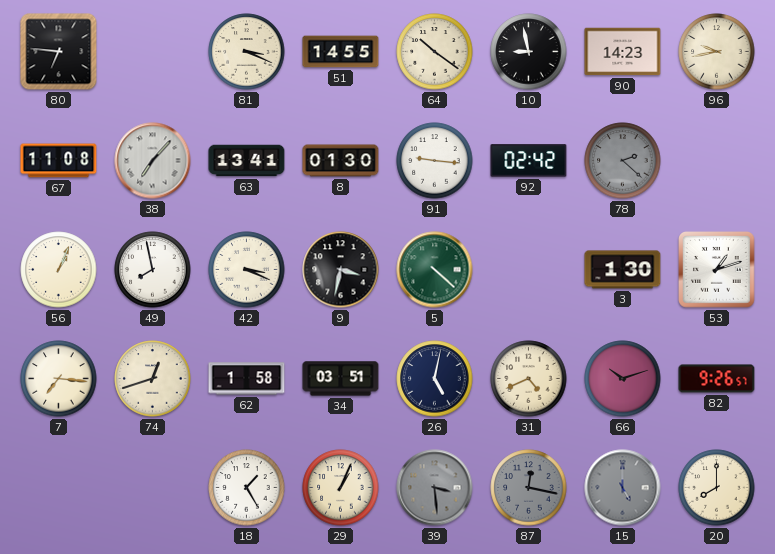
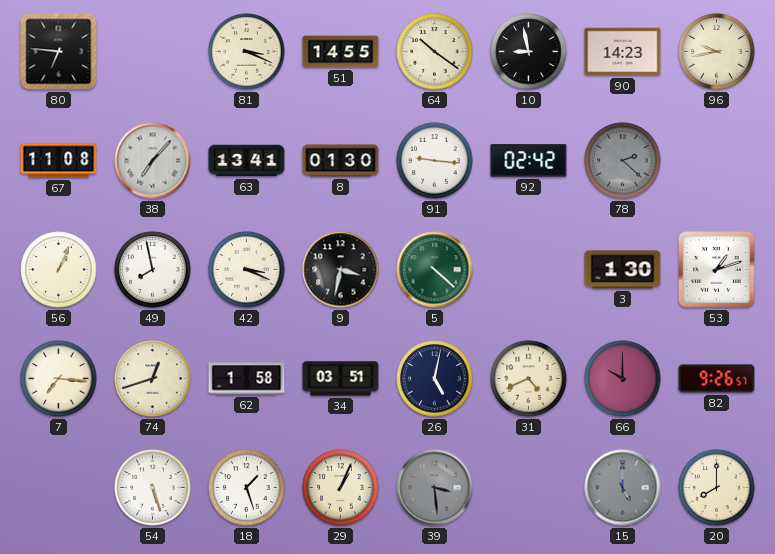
66: 10:12 -> 10:00
54: none -> 5:27
18: 1:25 -> 1:27
87: 12:17 -> none
